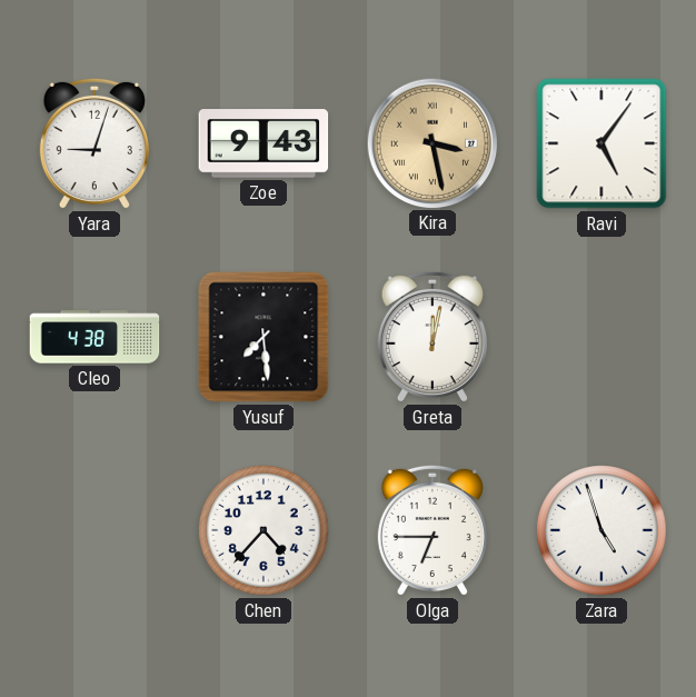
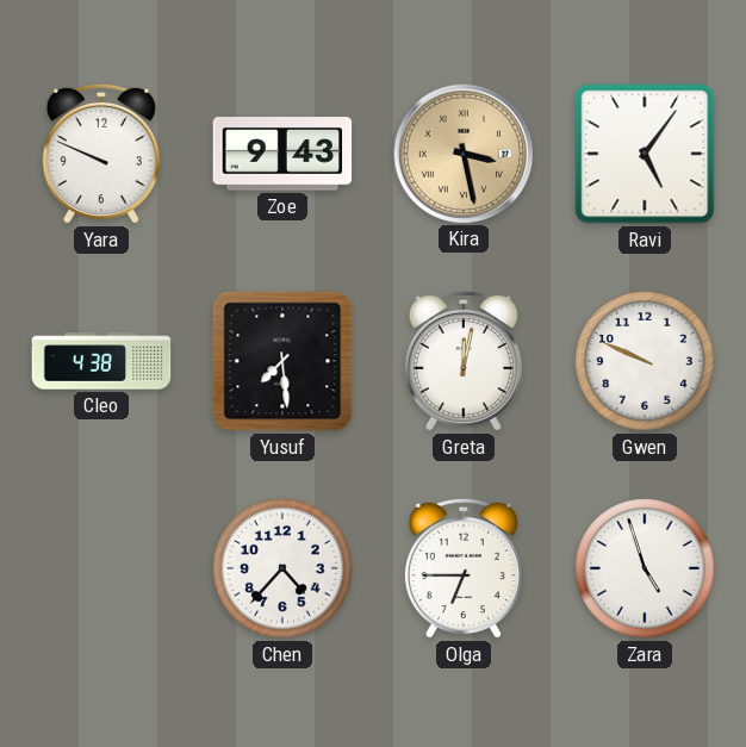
Yara: 9:03 -> 9:49
Gwen: none -> 9:49
